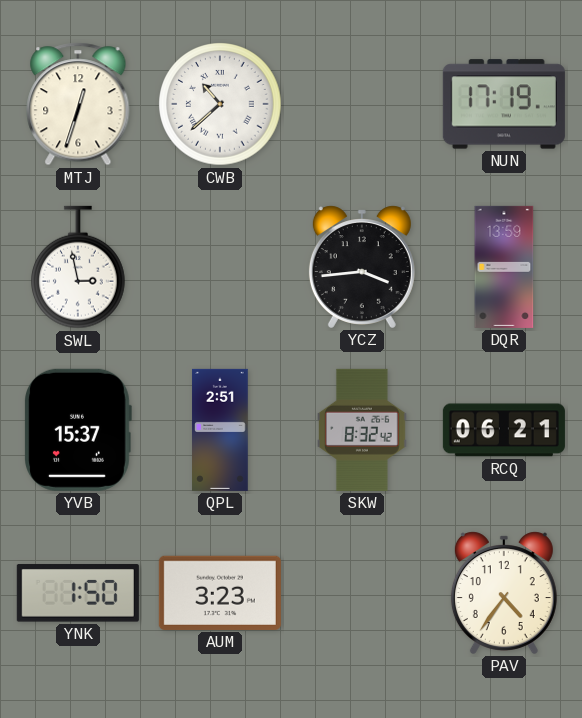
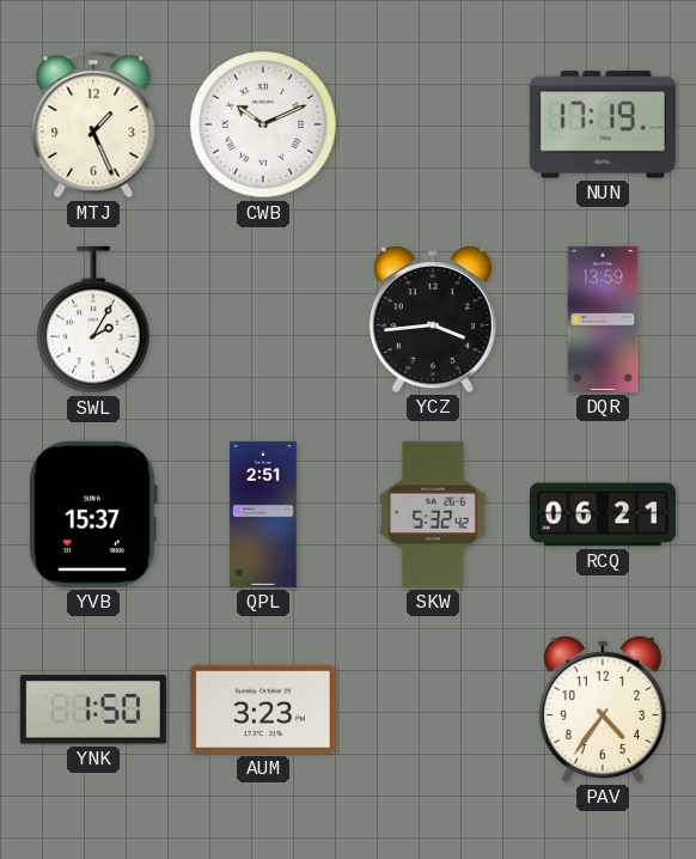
MTJ: 12:33 -> 1:26
CWB: 10:38 -> 10:11
SWL: 2:58 -> 2:05
SKW: 8:32 -> 5:32
